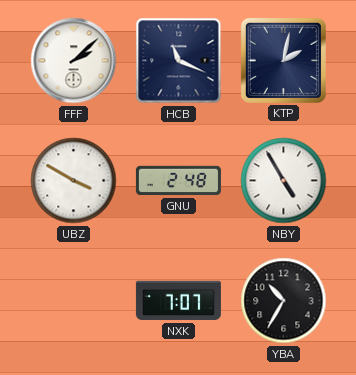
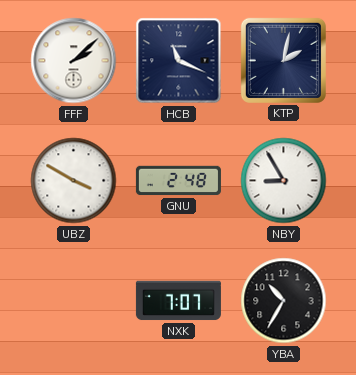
NBY: 4:55 -> 8:55
